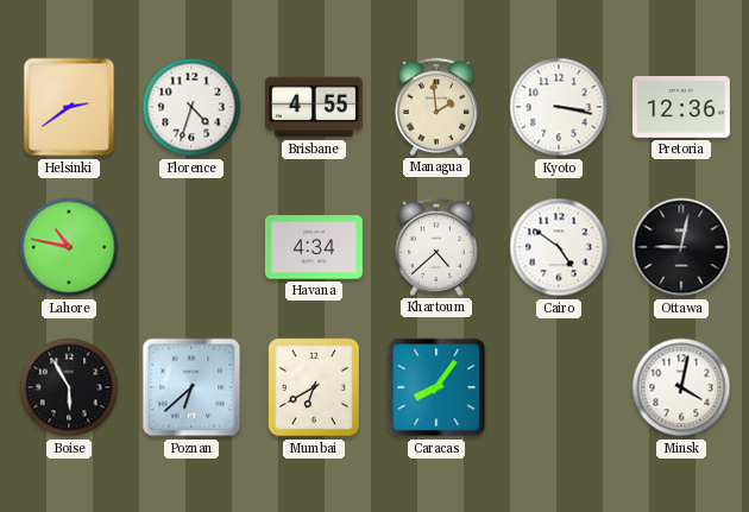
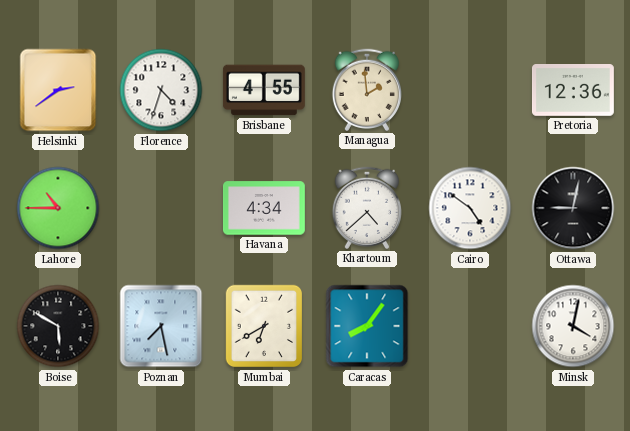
Kyoto: 3:17 -> none
Lahore: 10:47 -> 10:45
Boise: 5:55 -> 5:50
Poznan: 6:38 -> 7:28
